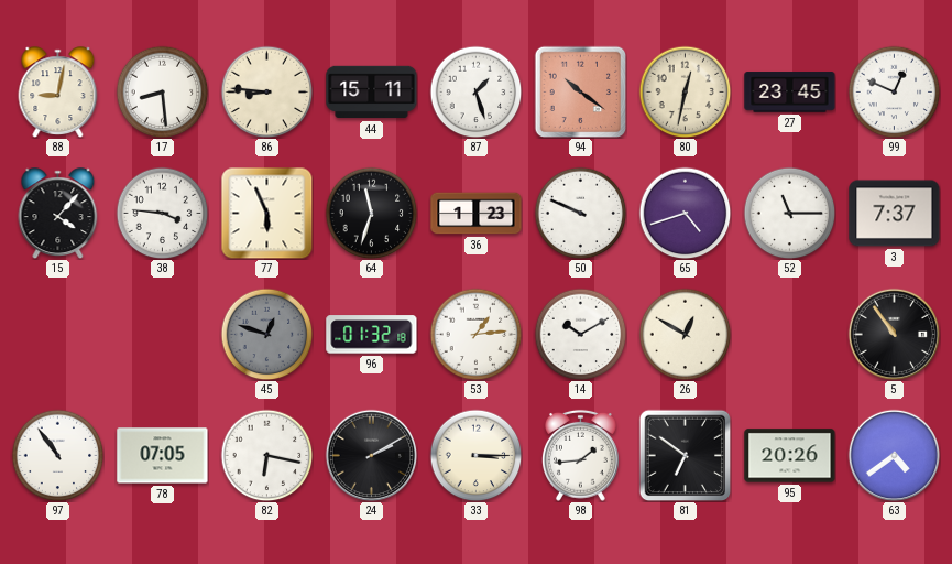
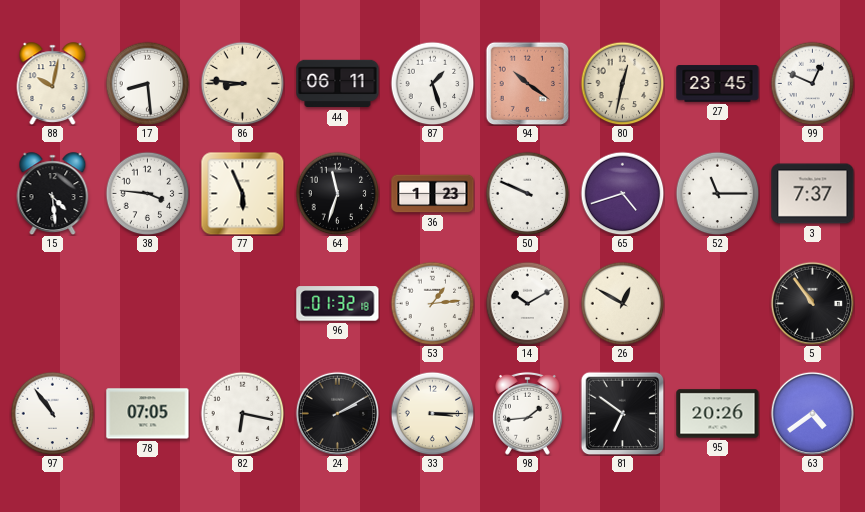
88: 9:02 -> 10:02
44: 15:11 -> 06:11
15: 4:07 -> 4:29
45: 12:48 -> none
